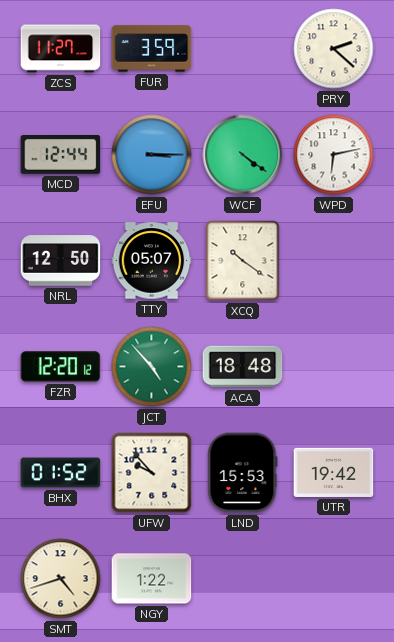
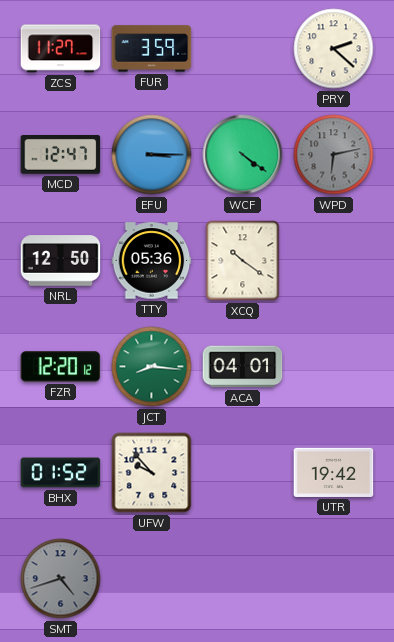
MCD: 12:44 -> 12:47
WPD dial: white -> grey
TTY: 05:07 -> 05:36
JCT: 4:53 -> 8:16
ACA: 18:48 -> 04:01
LND: 15:53 -> none
SMT dial: cream -> grey
NGY: 1:22 -> none
